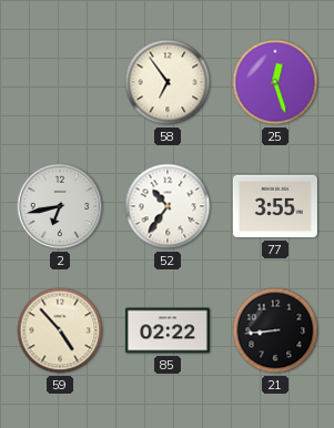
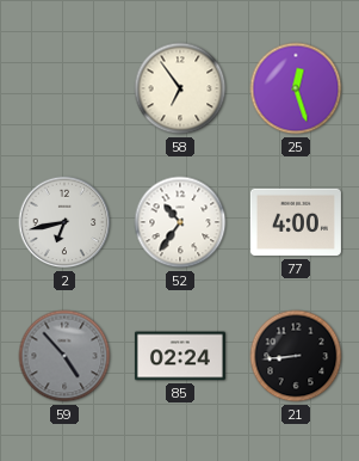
77: 3:55 -> 4:00
59 dial: cream -> grey
85: 02:22 -> 02:24
